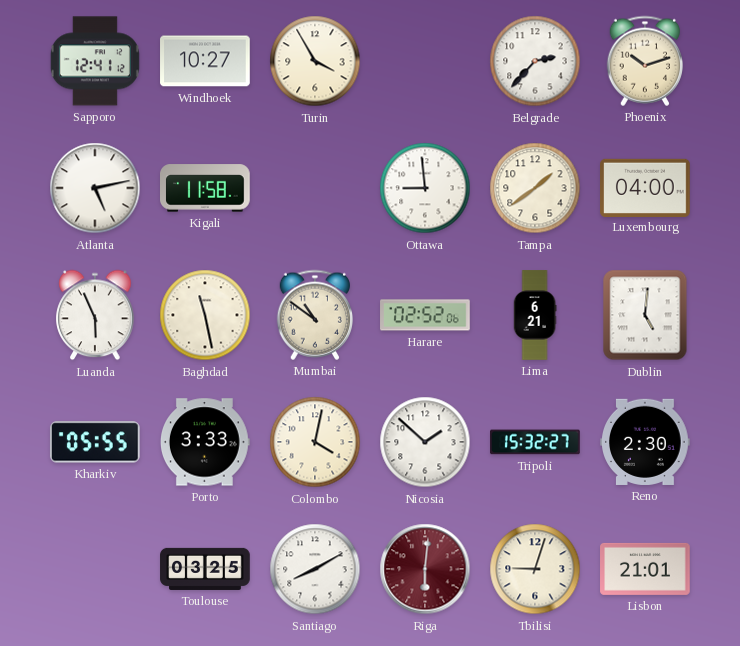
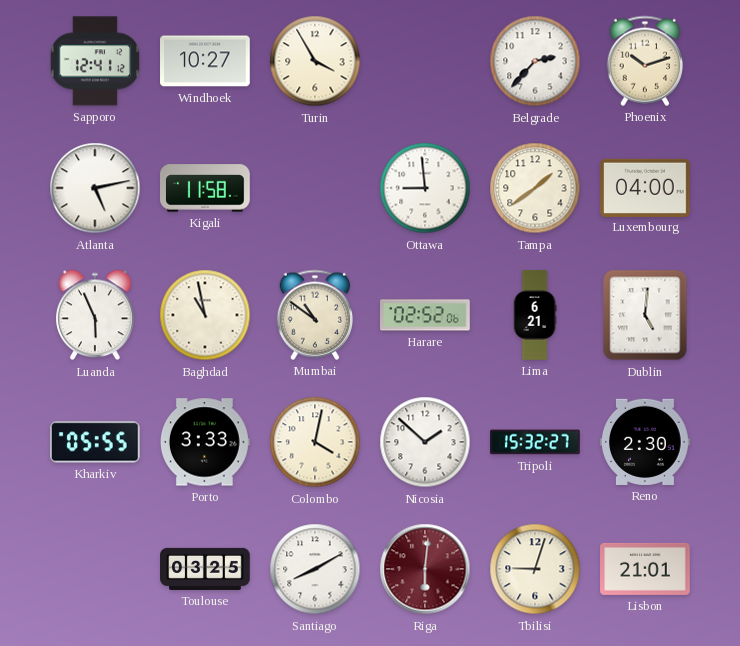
Baghdad: 11:28 -> 10:58
